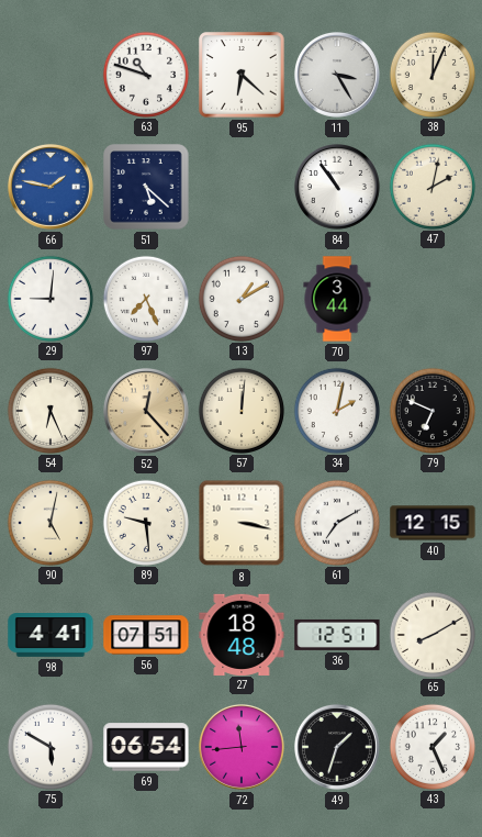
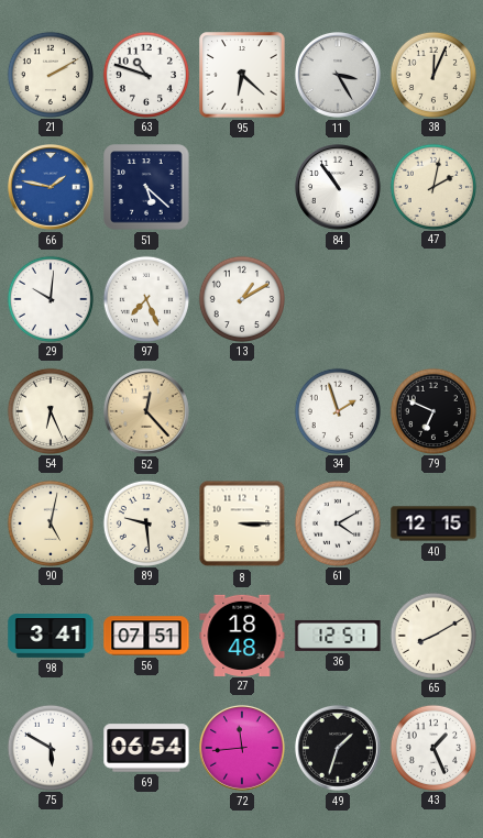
21: none -> 2:10
29: 9:01 -> 10:01
70: 3:44 -> none
57: 12:01 -> none
34: 2:02 -> 1:57
8: 3:17 -> 3:15
61: 7:10 -> 4:10
98: 4:41 -> 3:41
